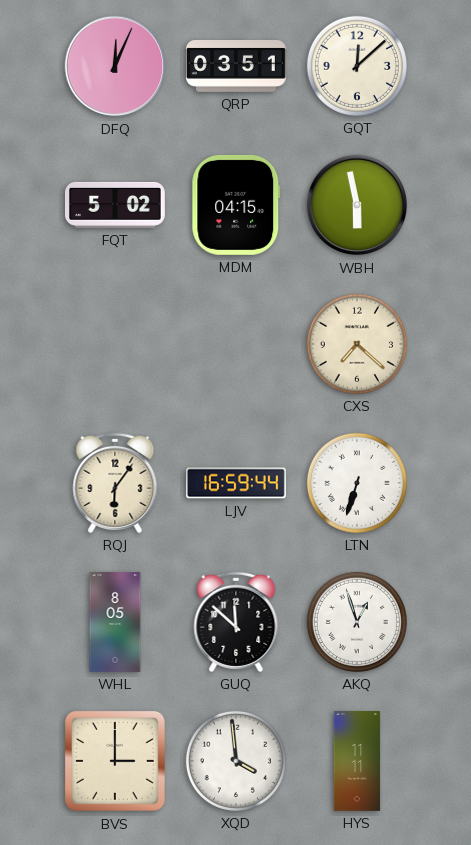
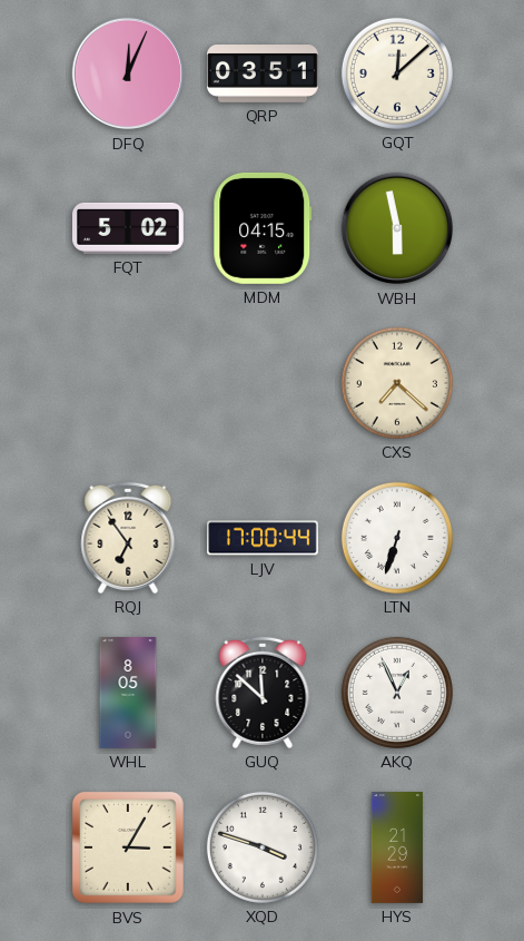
RQJ: 6:06 -> 6:54
LJV: 16:59 -> 17:00
AKQ: 12:57 -> 12:56
BVS: 3:00 -> 3:05
XQD: 3:59 -> 3:48
HYS: 11:11 -> 21:29
